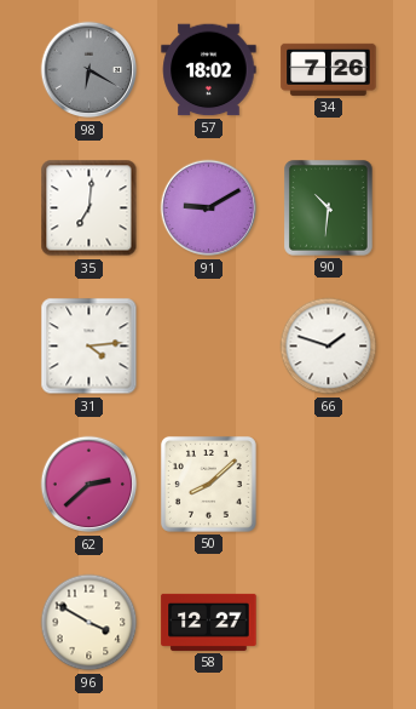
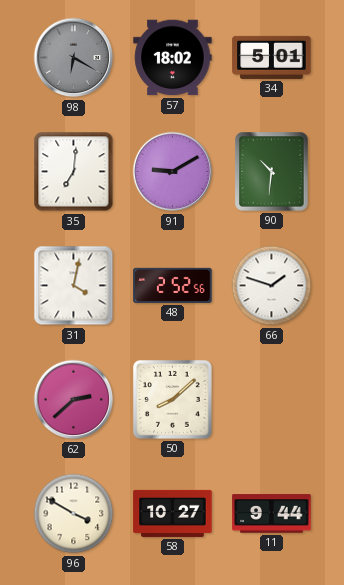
34: 7:26 -> 5:01
31: 4:14 -> 4:02
48: none -> 2:52
58: 12:27 -> 10:27
11: none -> 9:44
